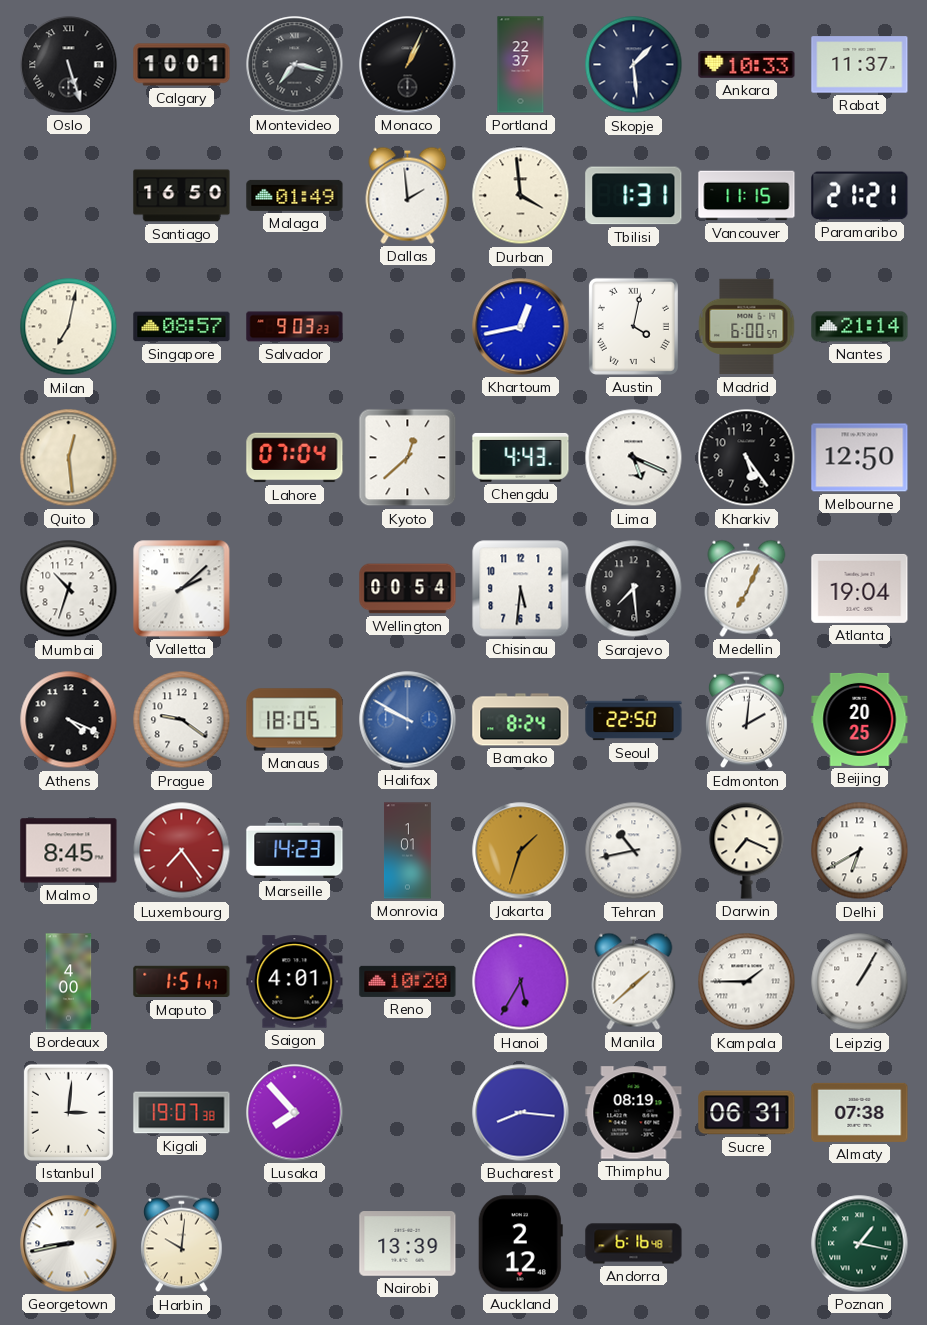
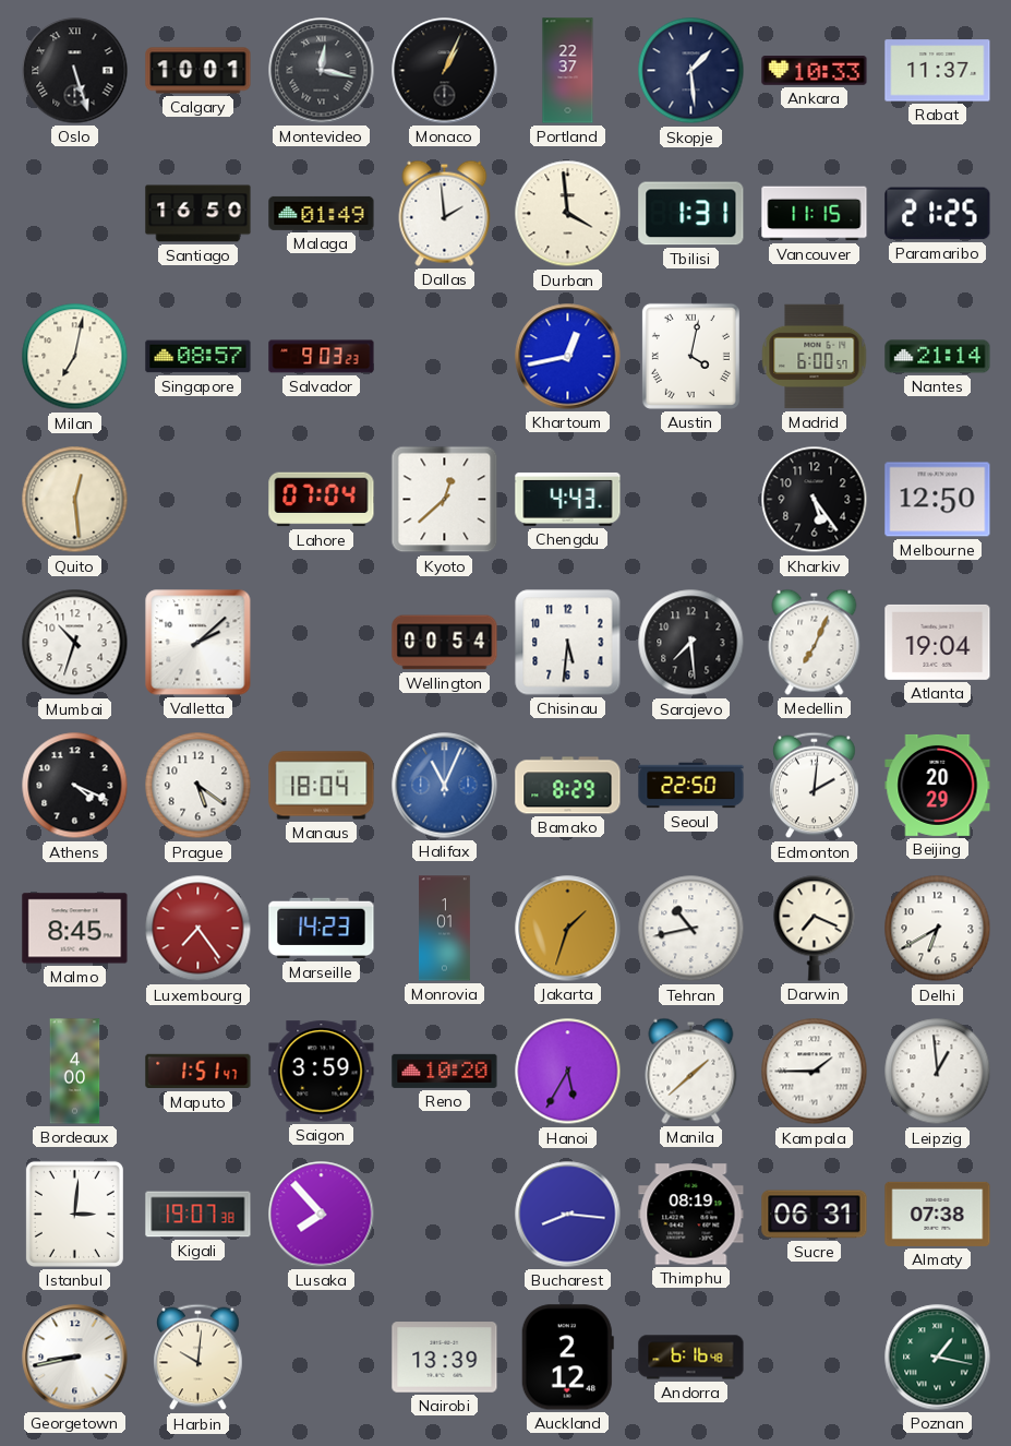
Montevideo: 7:17 -> 12:17
Paramaribo: 21:21 -> 21:25
Lima: 5:19 -> none
Prague: 9:21 -> 5:21
Manaus: 18:05 -> 18:04
Halifax: 9:50 -> 11:04
Bamako: 8:24 -> 8:29
Beijing: 20:25 -> 20:29
Saigon: 4:01 -> 3:59
Leipzig: 1:05 -> 12:59
